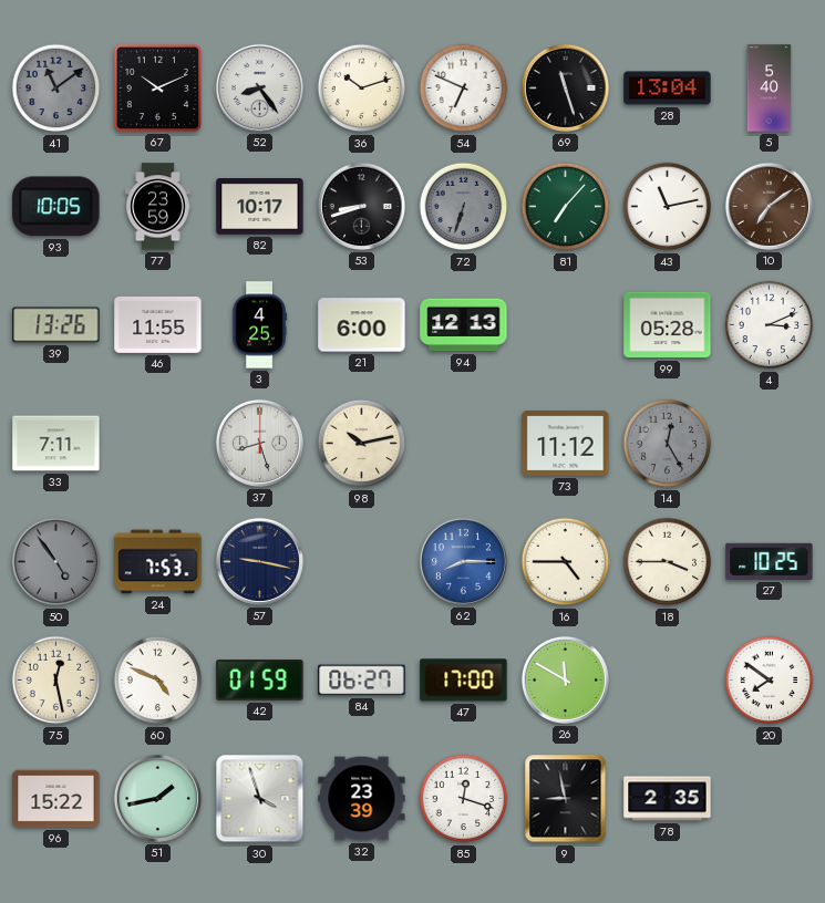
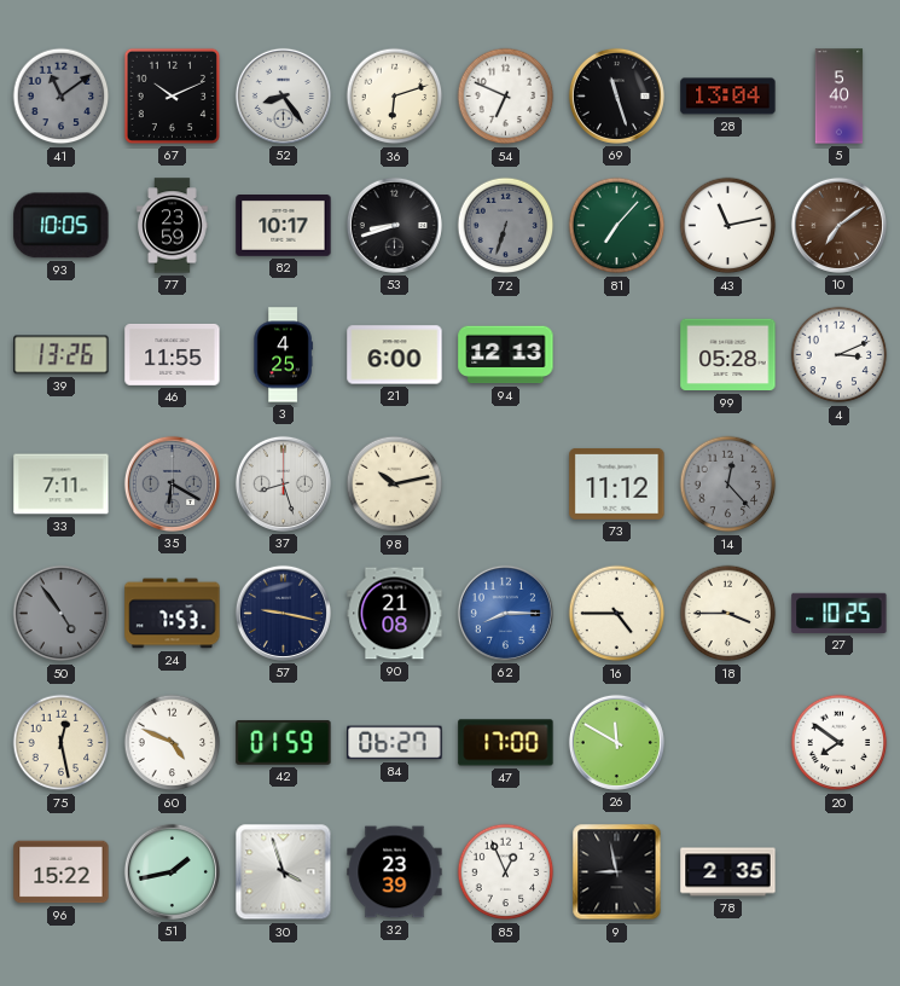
36: 10:12 -> 6:12
35: none -> 6:20
14: 12:25 -> 12:23
90: none -> 21:08
85: 12:18 -> 12:56
